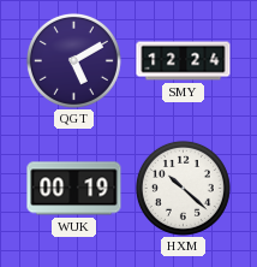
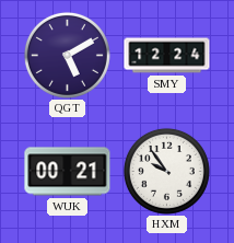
WUK: 00:19 -> 00:21
HXM: 10:22 -> 9:54
